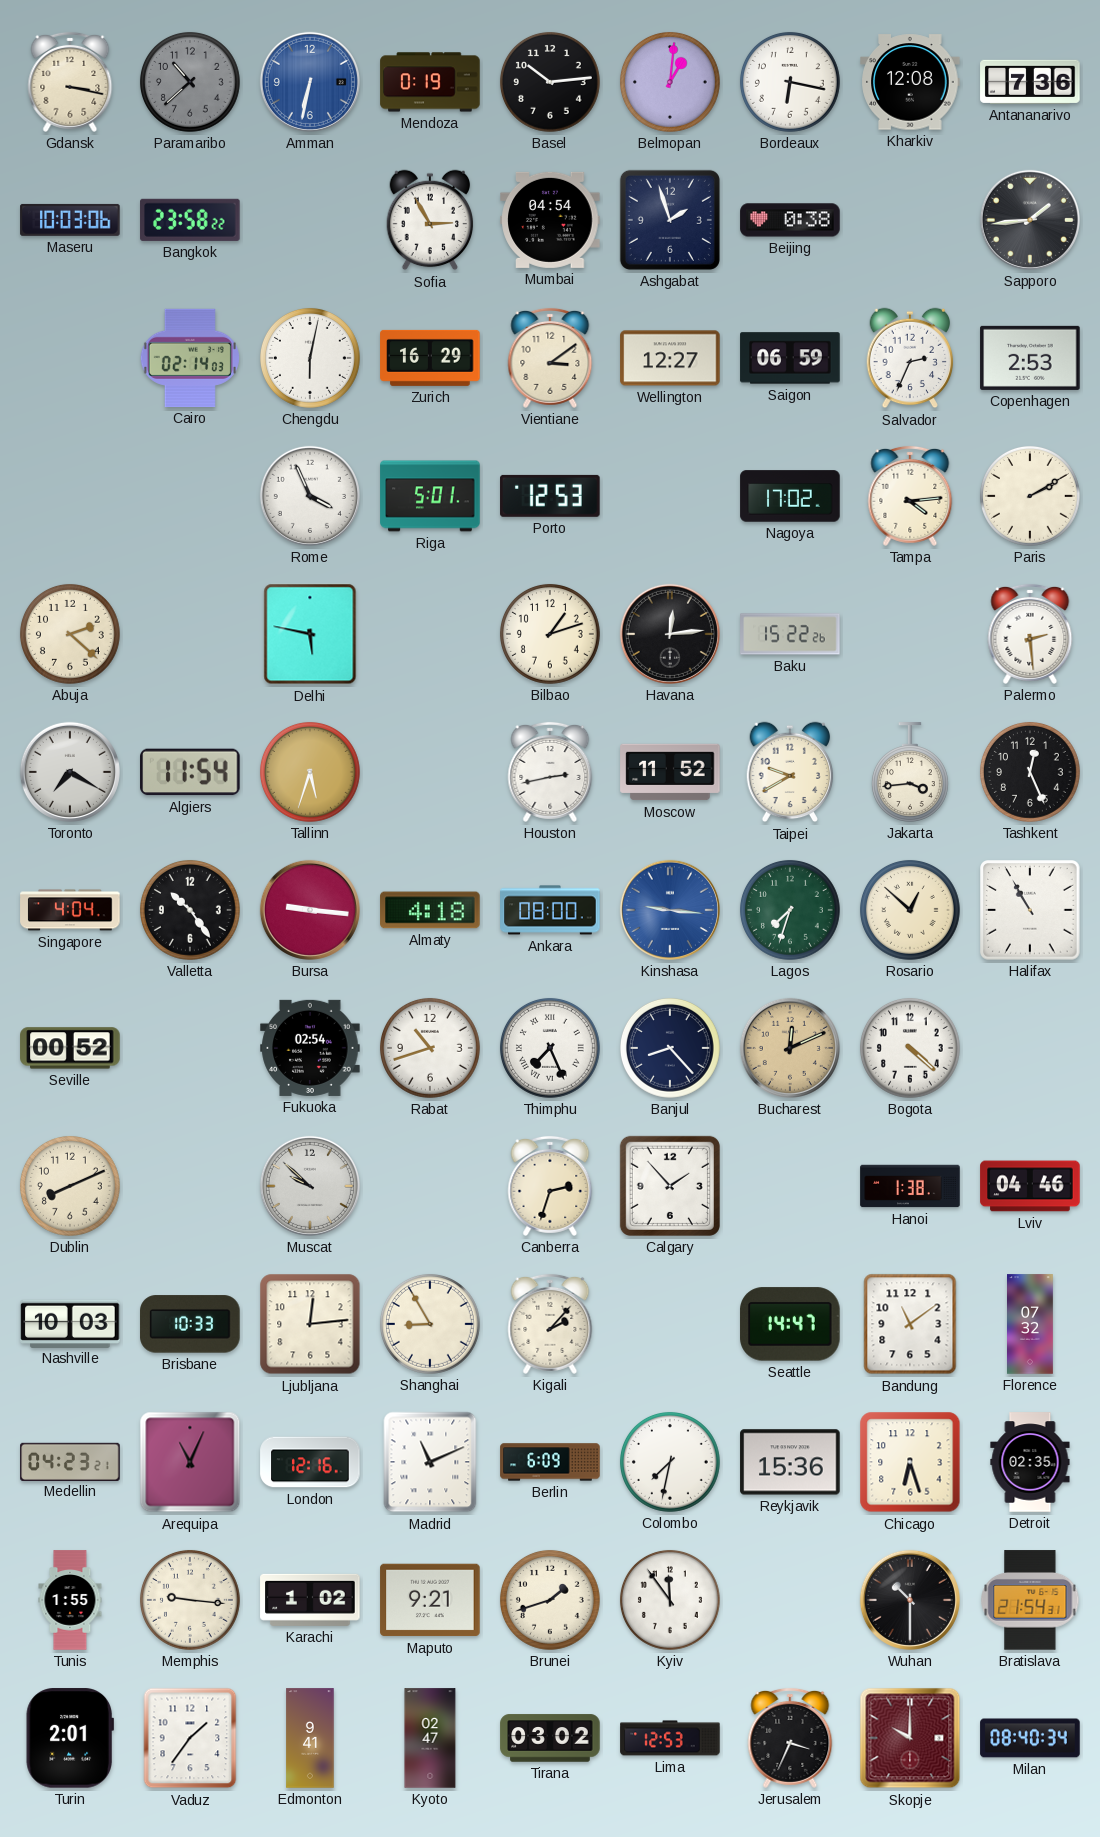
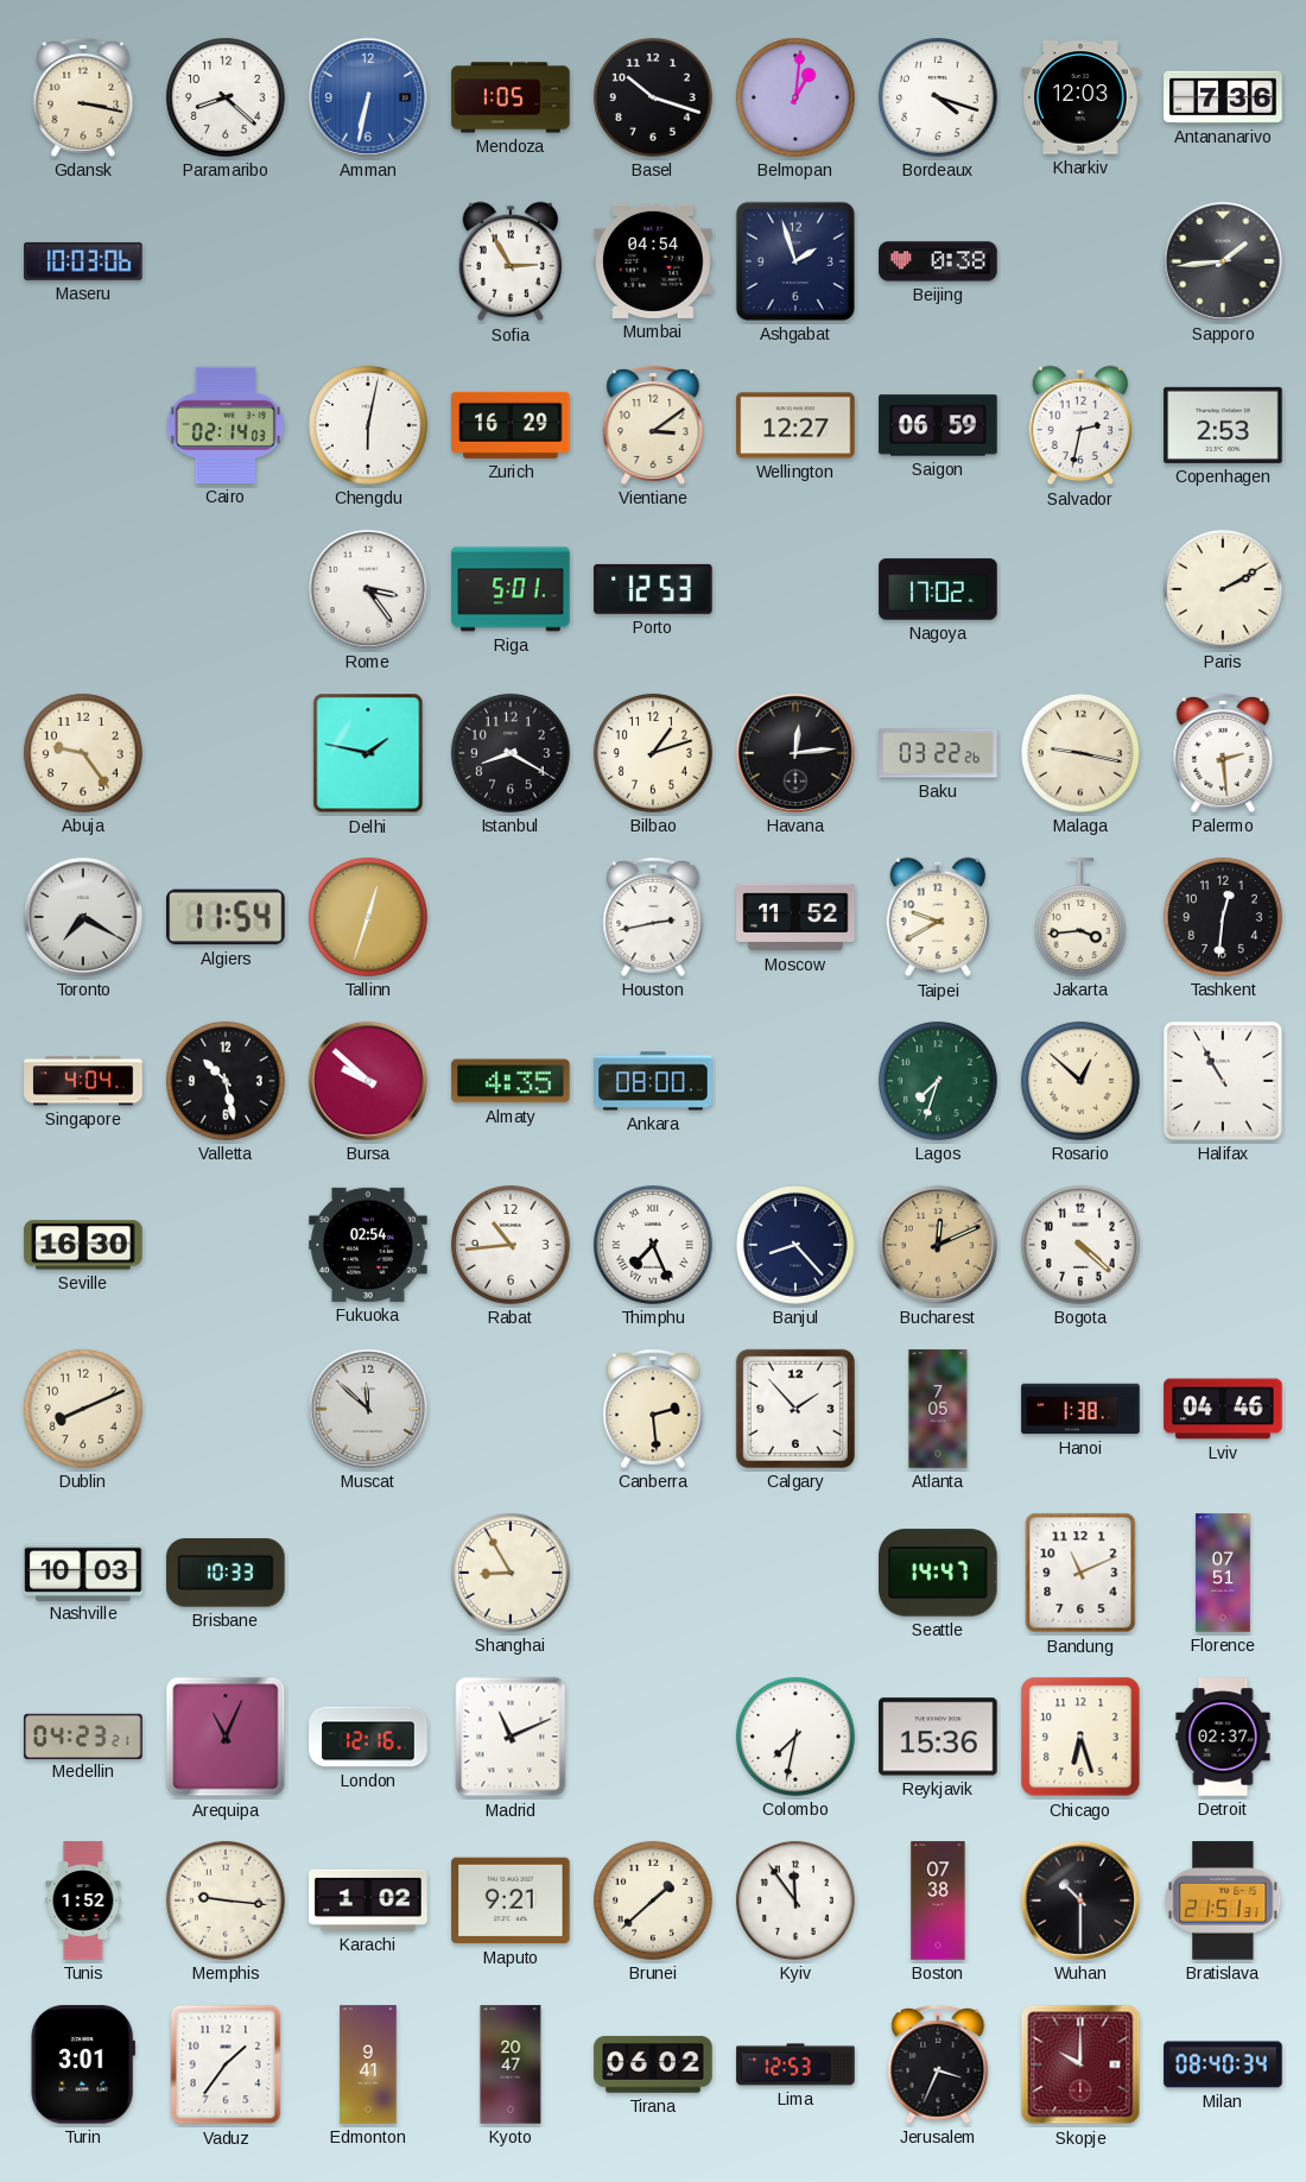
Paramaribo: 10:38 -> 8:22
Paramaribo dial: grey -> white
Mendoza: 0:19 -> 1:05
Basel: 10:14 -> 10:18
Bordeaux: 6:17 -> 4:18
Kharkiv: 12:08 -> 12:03
Bangkok: 23:58 -> none
Salvador: 2:34 -> 2:32
Rome: 3:56 -> 3:24
Tampa: 4:14 -> none
Abuja: 2:22 -> 9:24
Delhi: 5:47 -> 1:47
Istanbul: none -> 8:20
Baku: 15:22 -> 03:22
Malaga: none -> 9:17
Tallinn: 5:33 -> 12:33
Tashkent: 12:26 -> 12:31
Valletta: 10:24 -> 10:28
Bursa: 9:16 -> 9:52
Almaty: 4:18 -> 4:35
Kinshasa: 9:16 -> none
Seville: 00:52 -> 16:30
Rabat: 10:42 -> 10:44
Muscat: 9:52 -> 11:52
Canberra: 2:33 -> 2:29
Atlanta: none -> 7:05
Ljubljana: 12:14 -> none
Kigali: 2:07 -> none
Bandung: 11:09 -> 11:11
Florence: 07:32 -> 07:51
Berlin: 6:09 -> none
Detroit: 02:35 -> 02:37
Tunis: 1:55 -> 1:52
Brunei: 1:42 -> 1:38
Boston: none -> 07:38
Bratislava: 21:54 -> 21:51
Turin: 2:01 -> 3:01
Kyoto: 02:47 -> 20:47
Tirana: 03:02 -> 06:02
